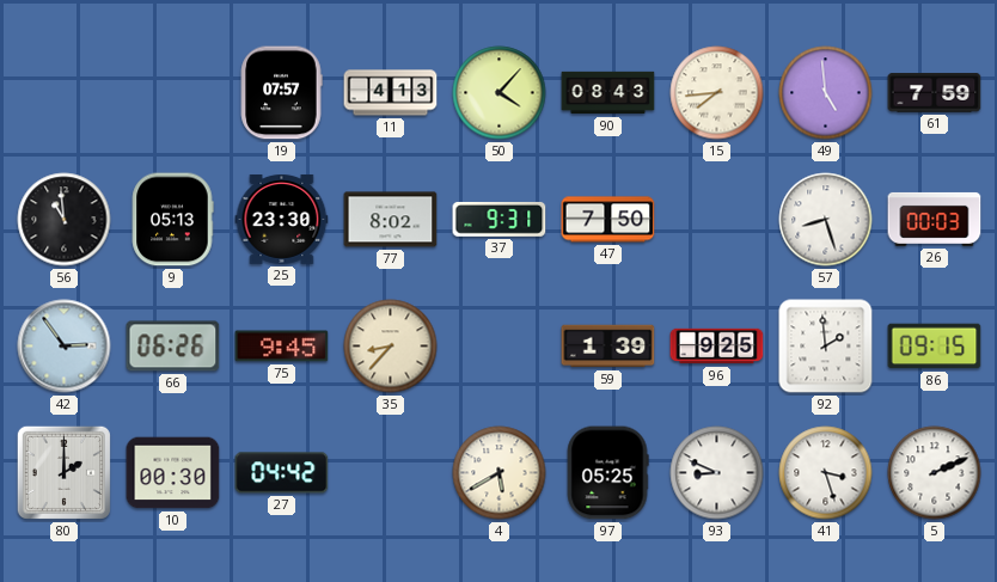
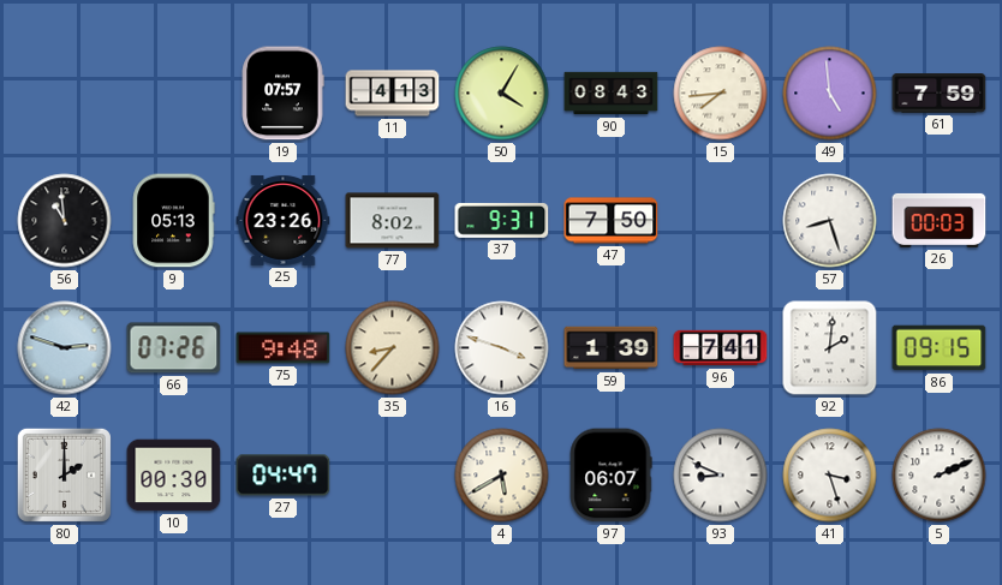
50: 4:07 -> 4:05
25: 23:30 -> 23:26
42: 2:54 -> 2:48
66: 06:26 -> 07:26
75: 9:45 -> 9:48
16: none -> 3:48
96: 9:25 -> 7:41
92: 1:59 -> 2:01
27: 04:42 -> 04:47
97: 05:25 -> 06:07
